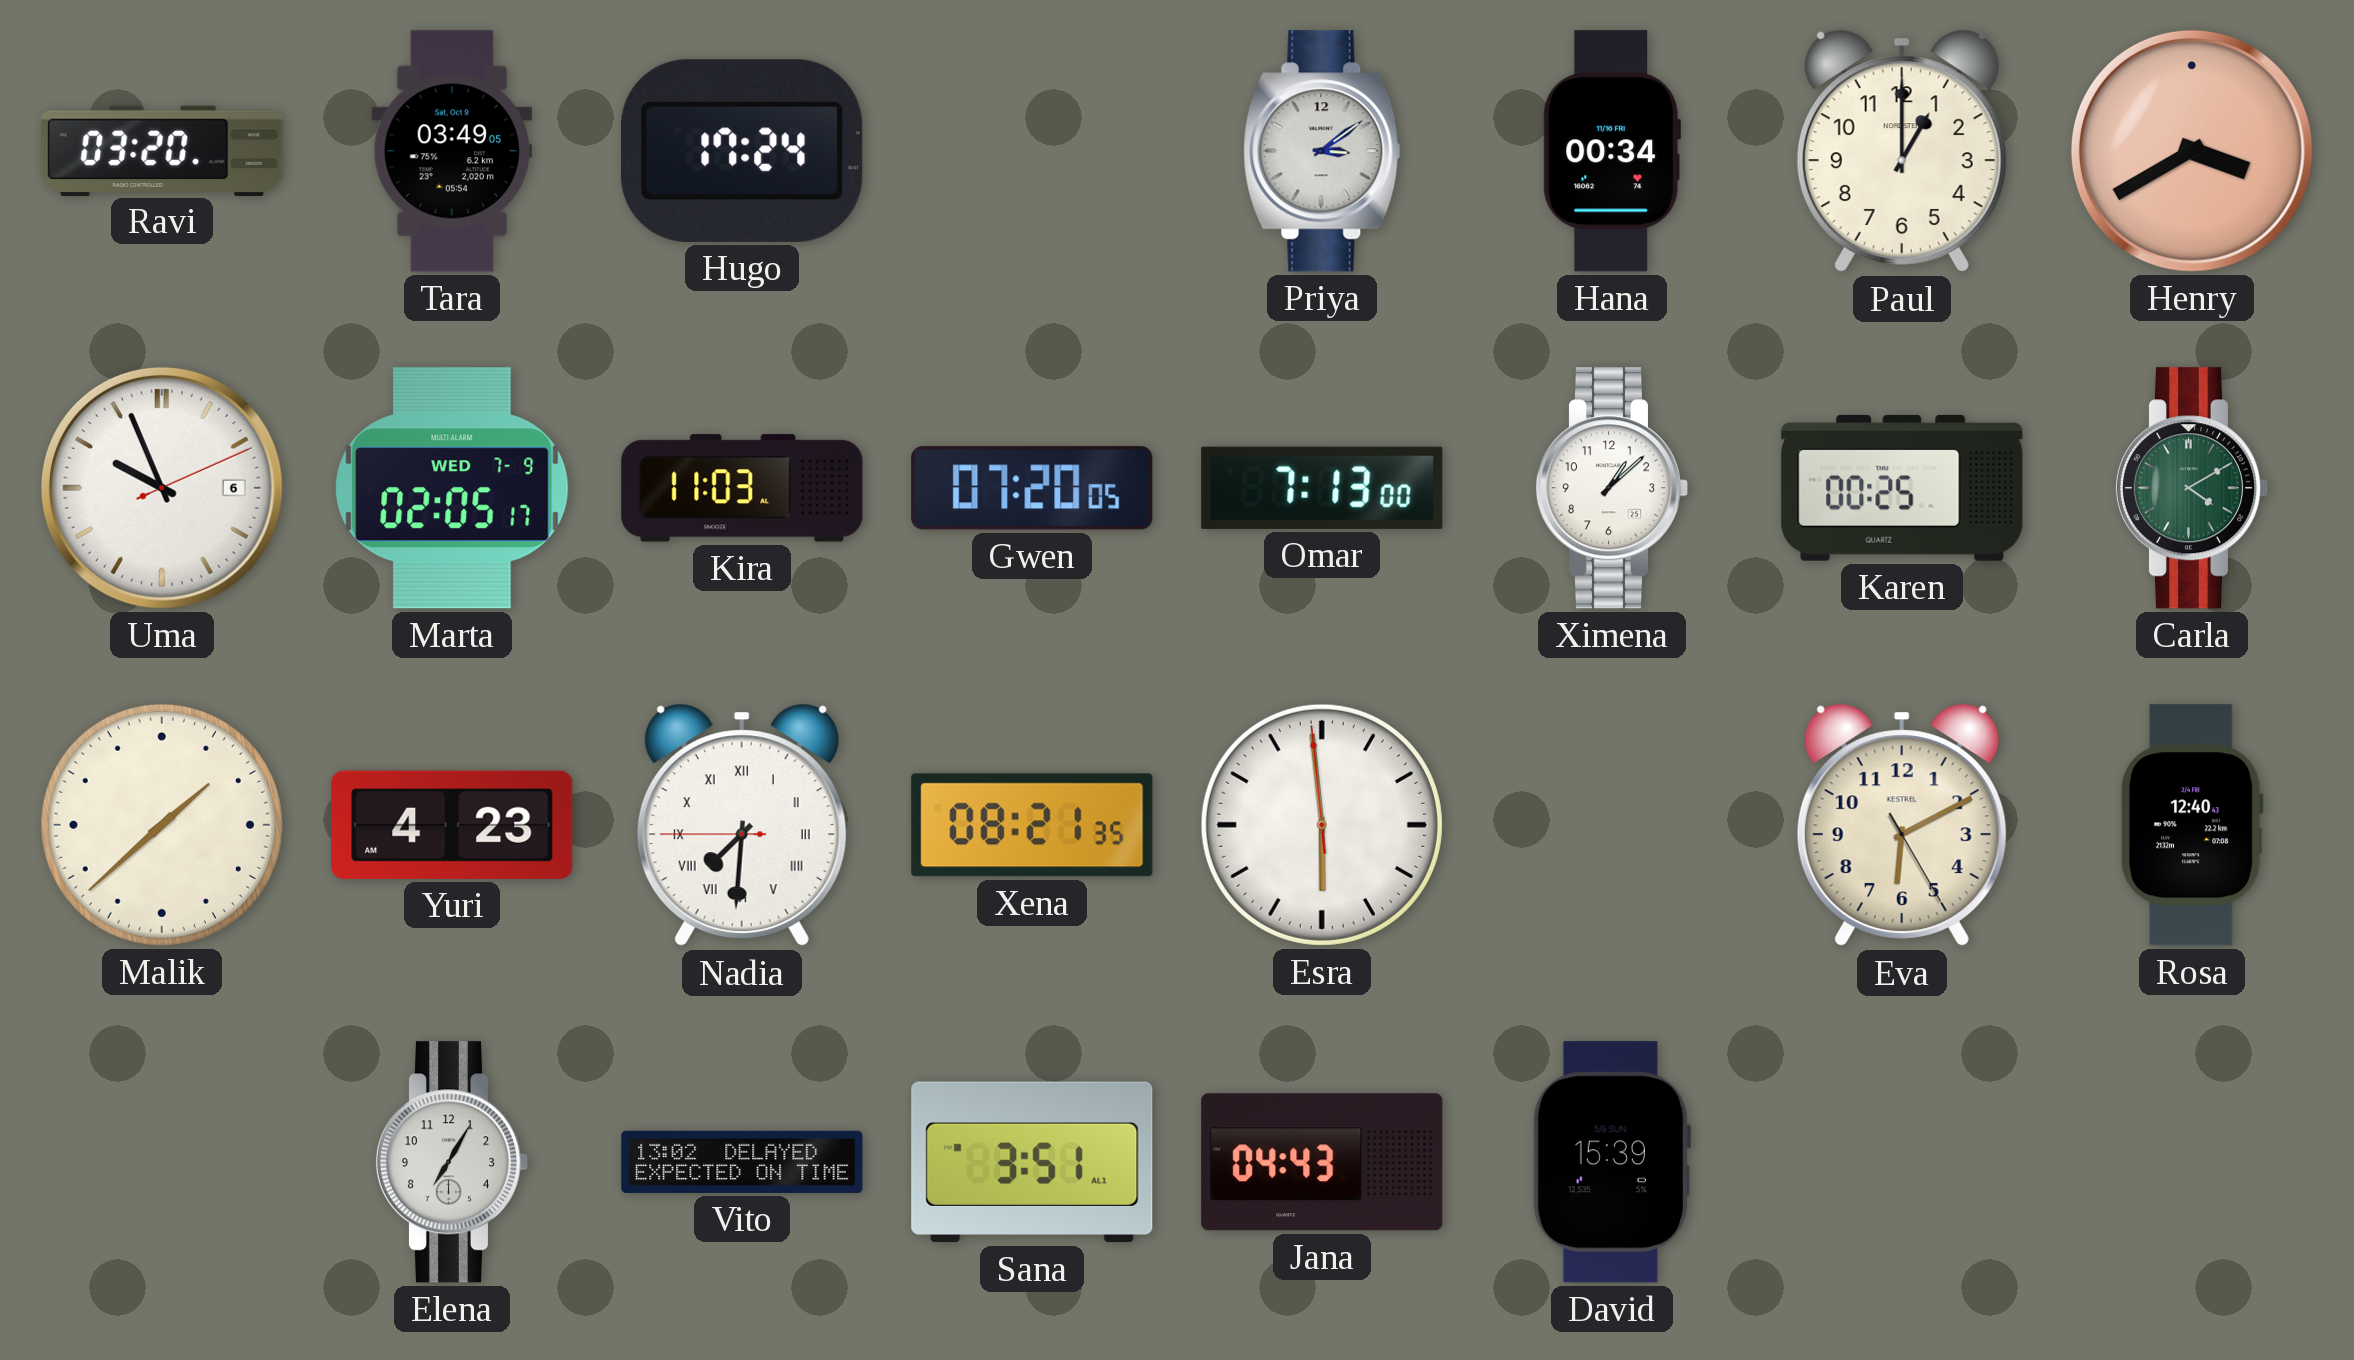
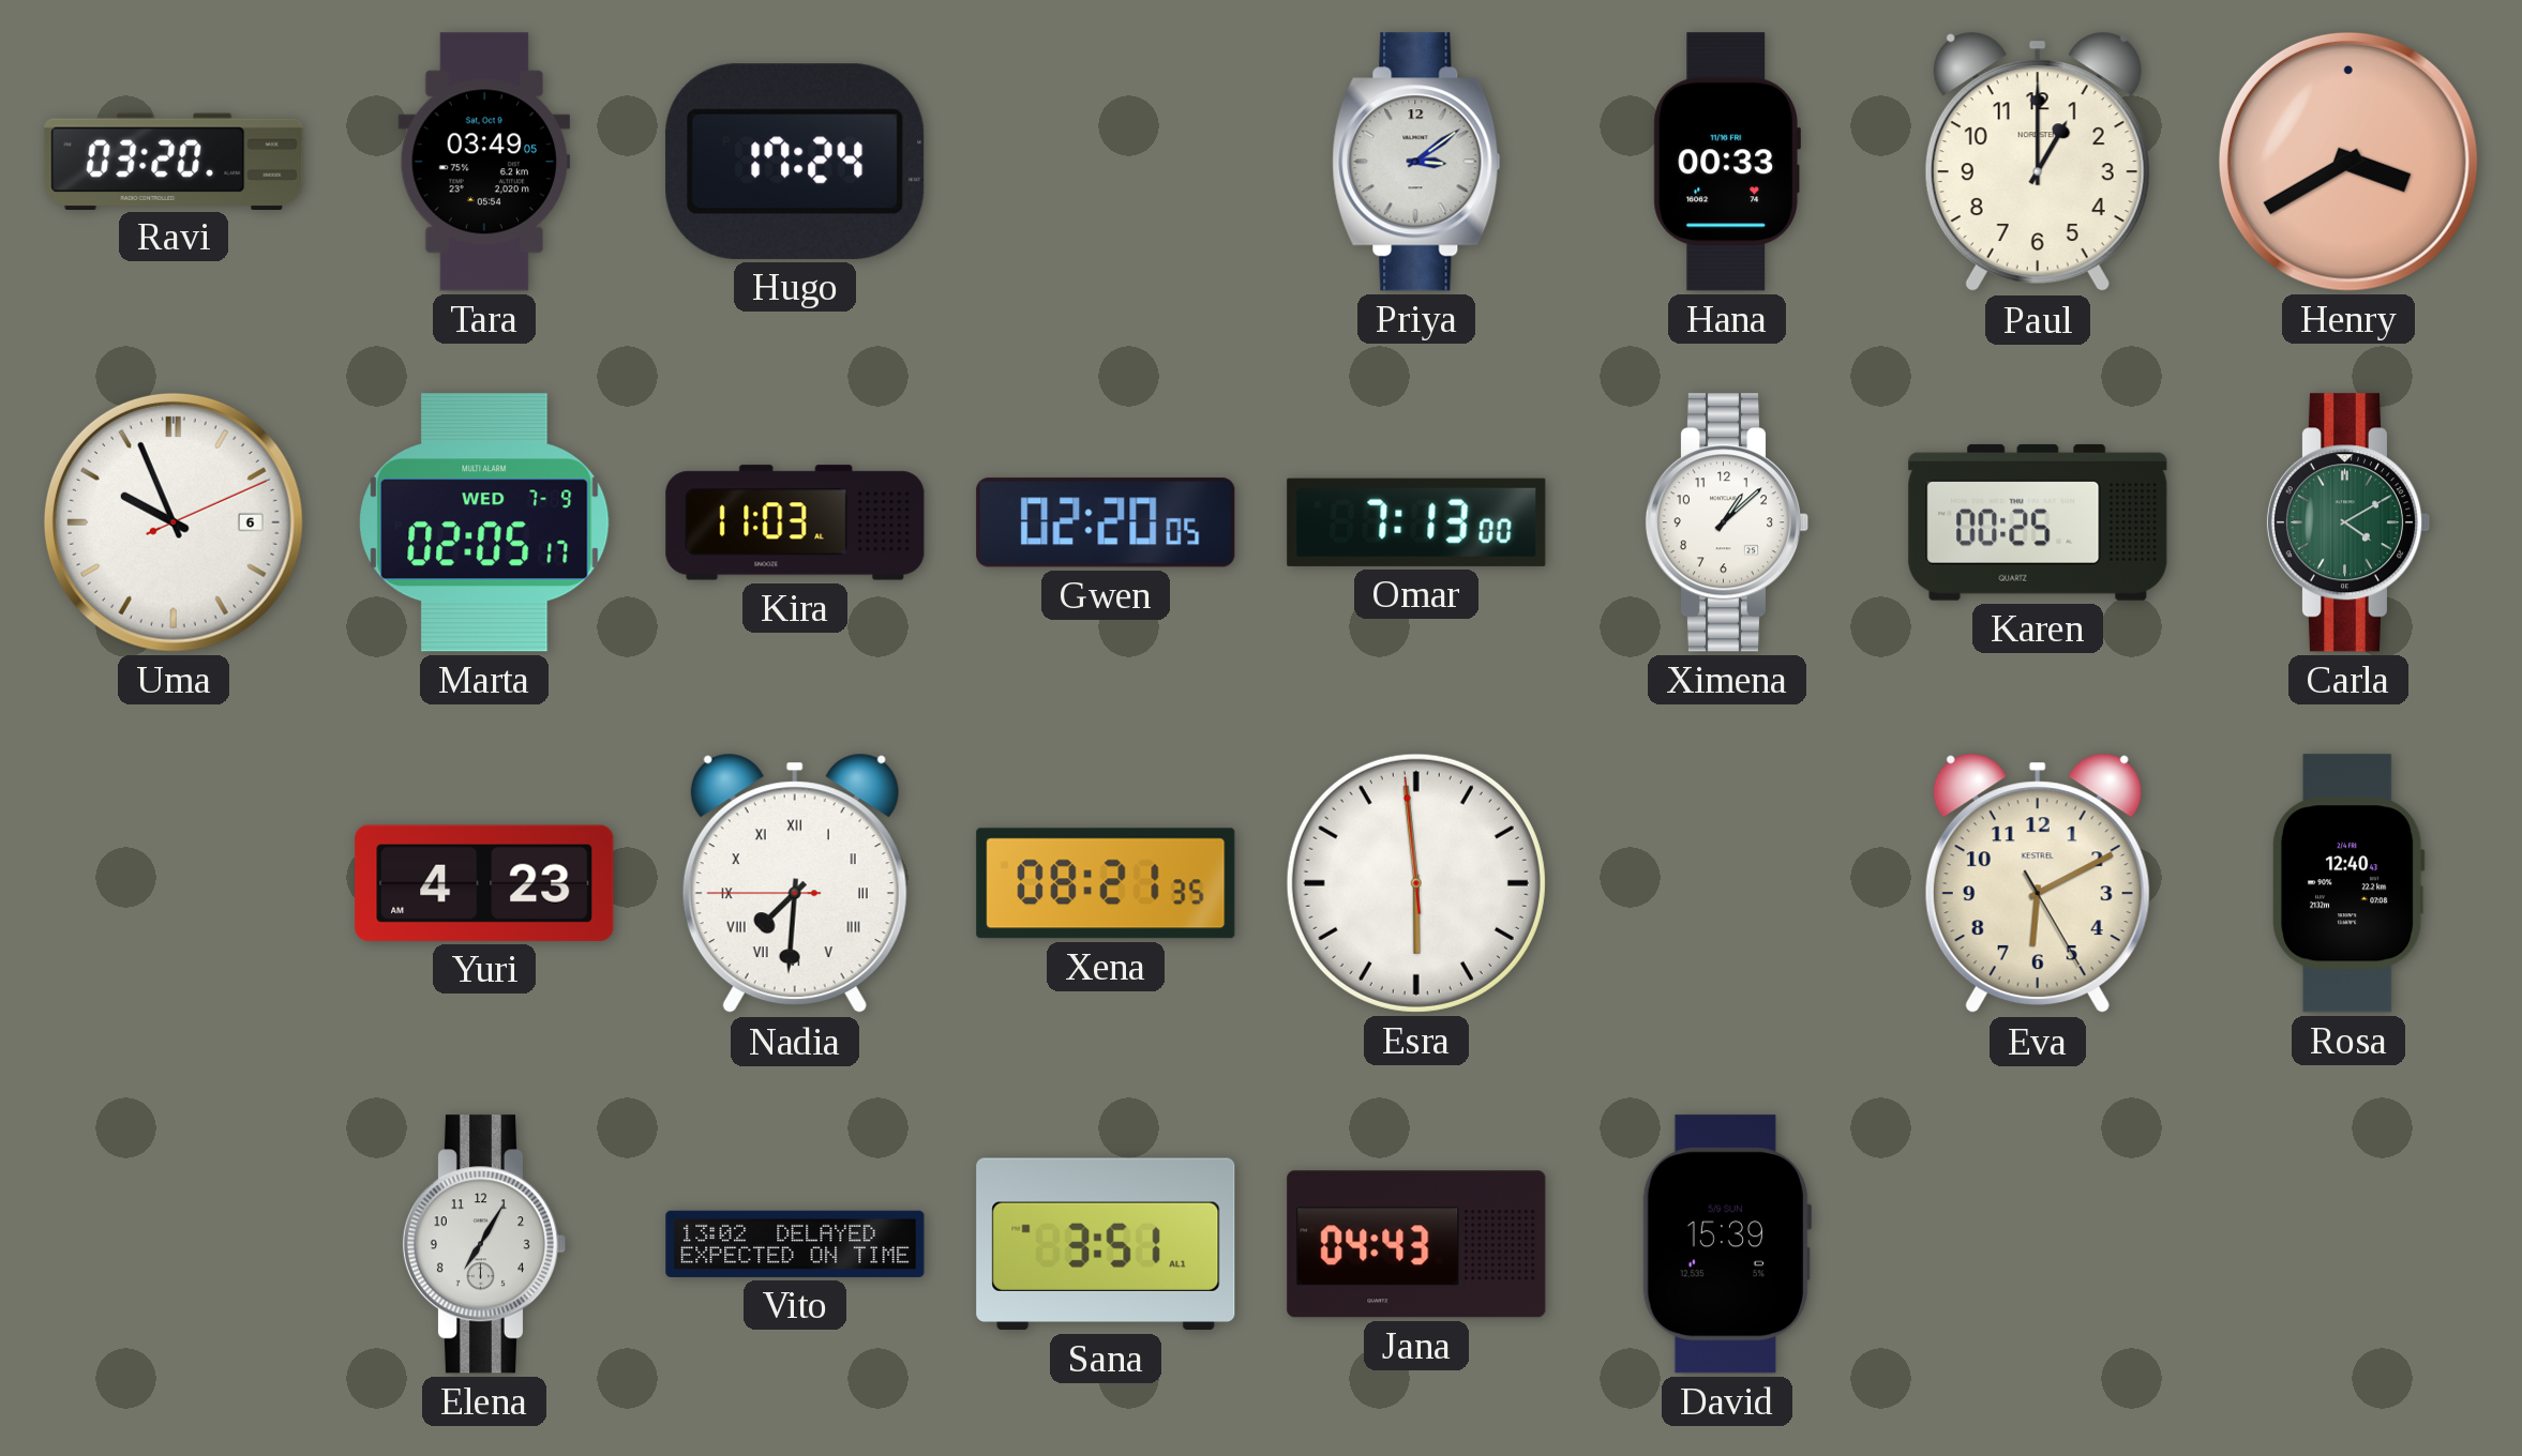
Hana: 00:34 -> 00:33
Gwen: 07:20 -> 02:20
Malik: 1:38 -> none
